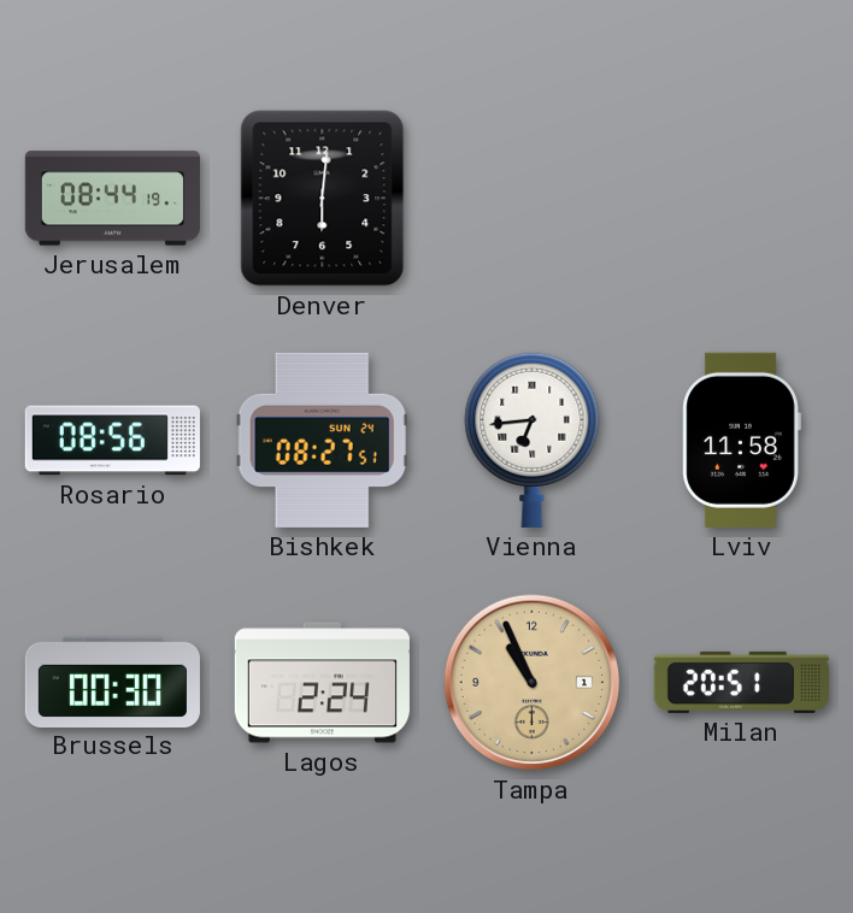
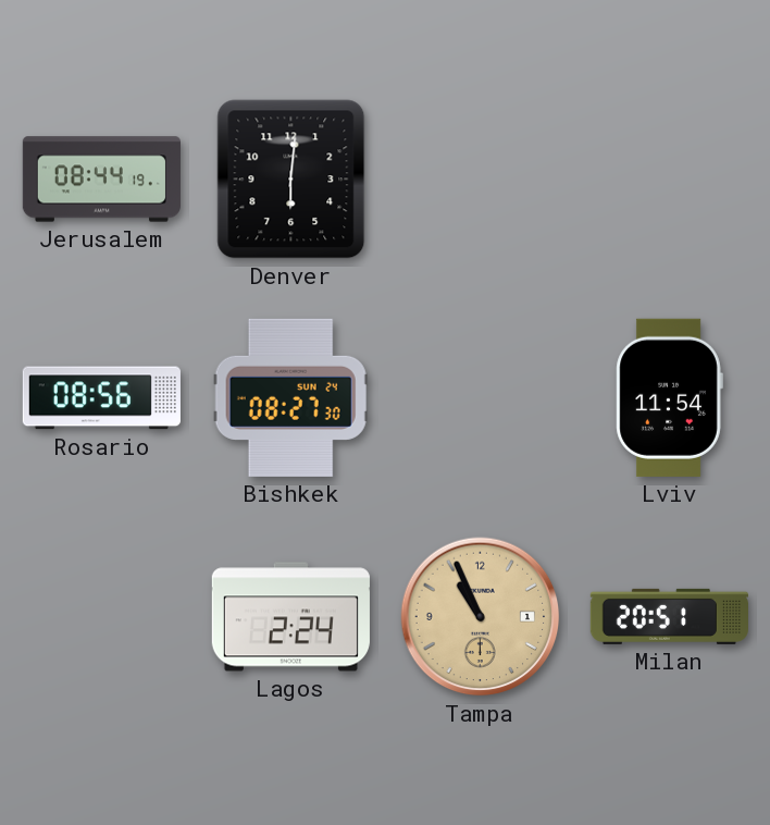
Bishkek: 08:27:51 -> 08:27:30
Vienna: 6:44 -> none
Lviv: 11:58 -> 11:54
Brussels: 00:30 -> none
